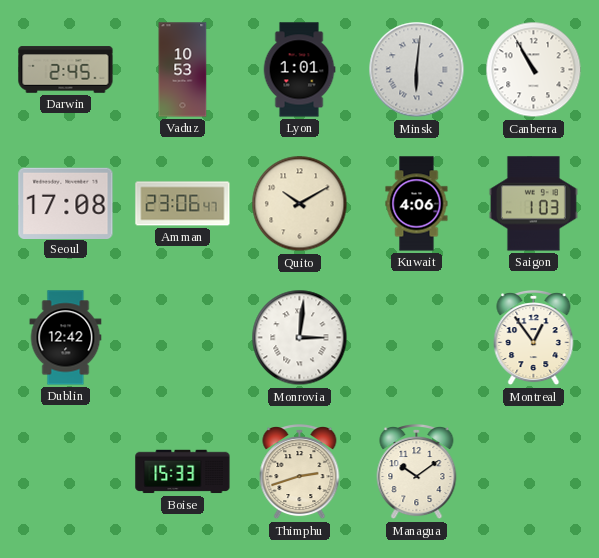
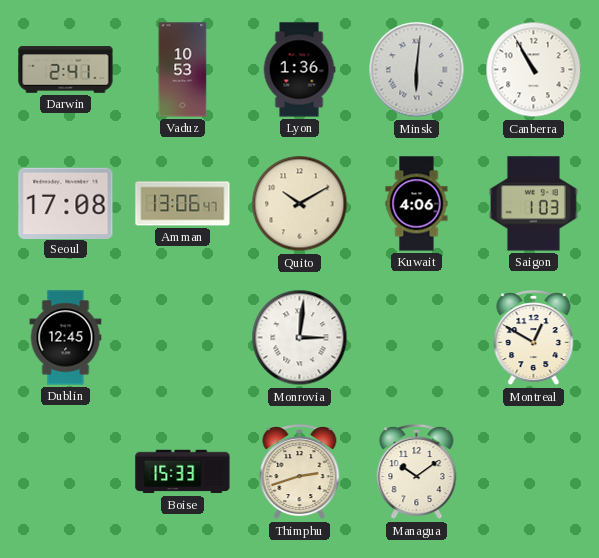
Darwin: 2:45 -> 2:41
Lyon: 1:01 -> 1:36
Amman: 23:06 -> 13:06
Dublin: 12:42 -> 12:45
Montreal: 12:54 -> 12:50
